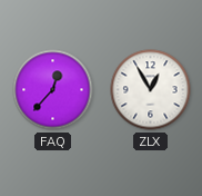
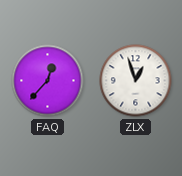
ZLX: 12:55 -> 12:57
